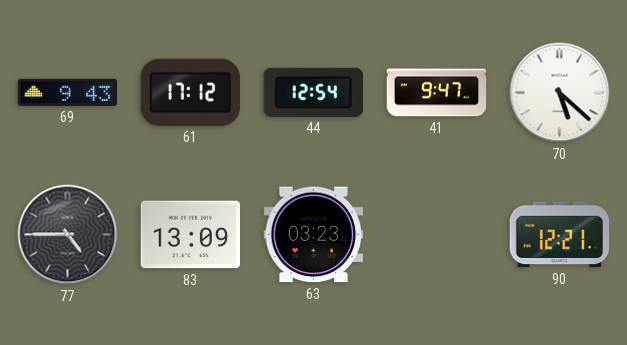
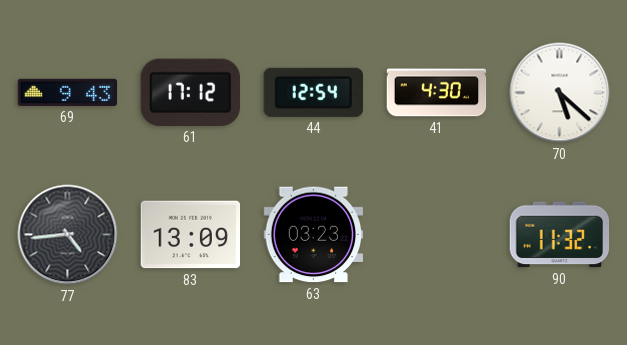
41: 9:47 -> 4:30
77: 4:45 -> 4:44
90: 12:21 -> 11:32
